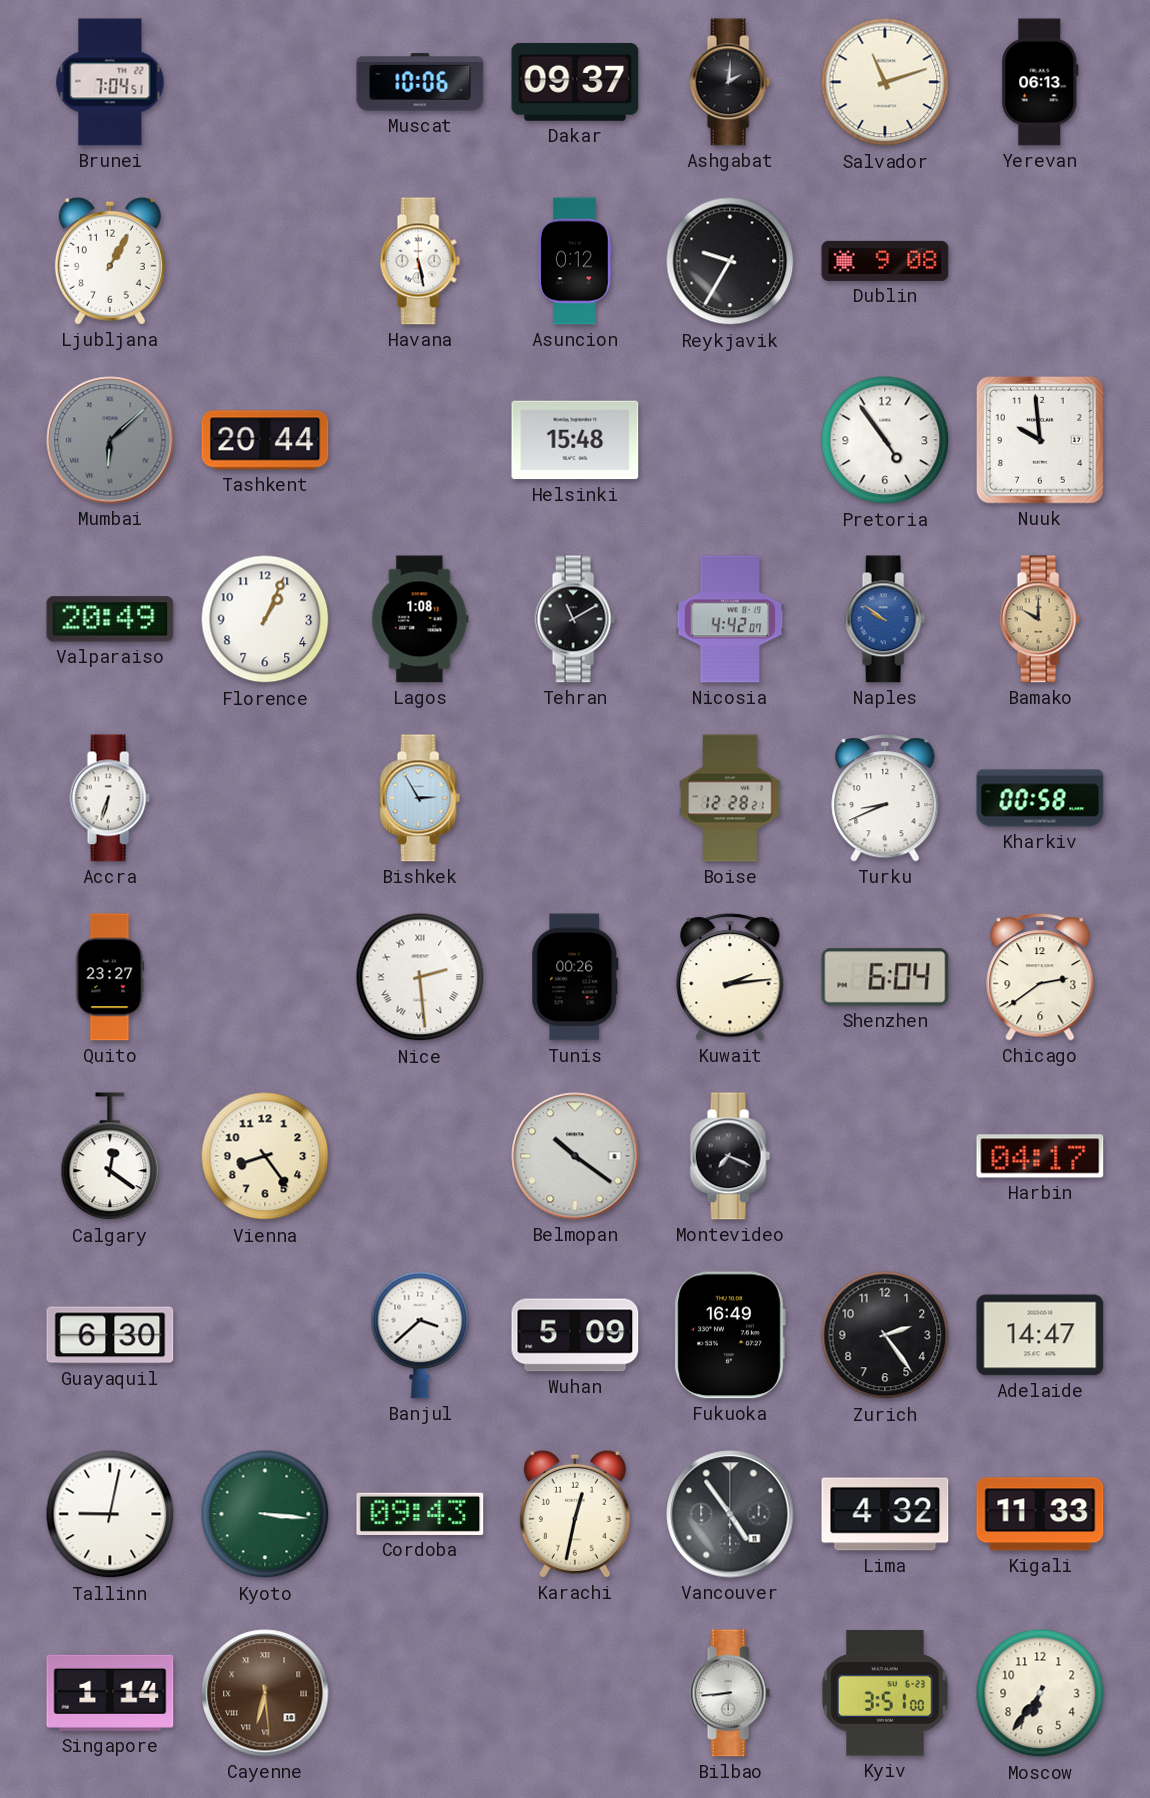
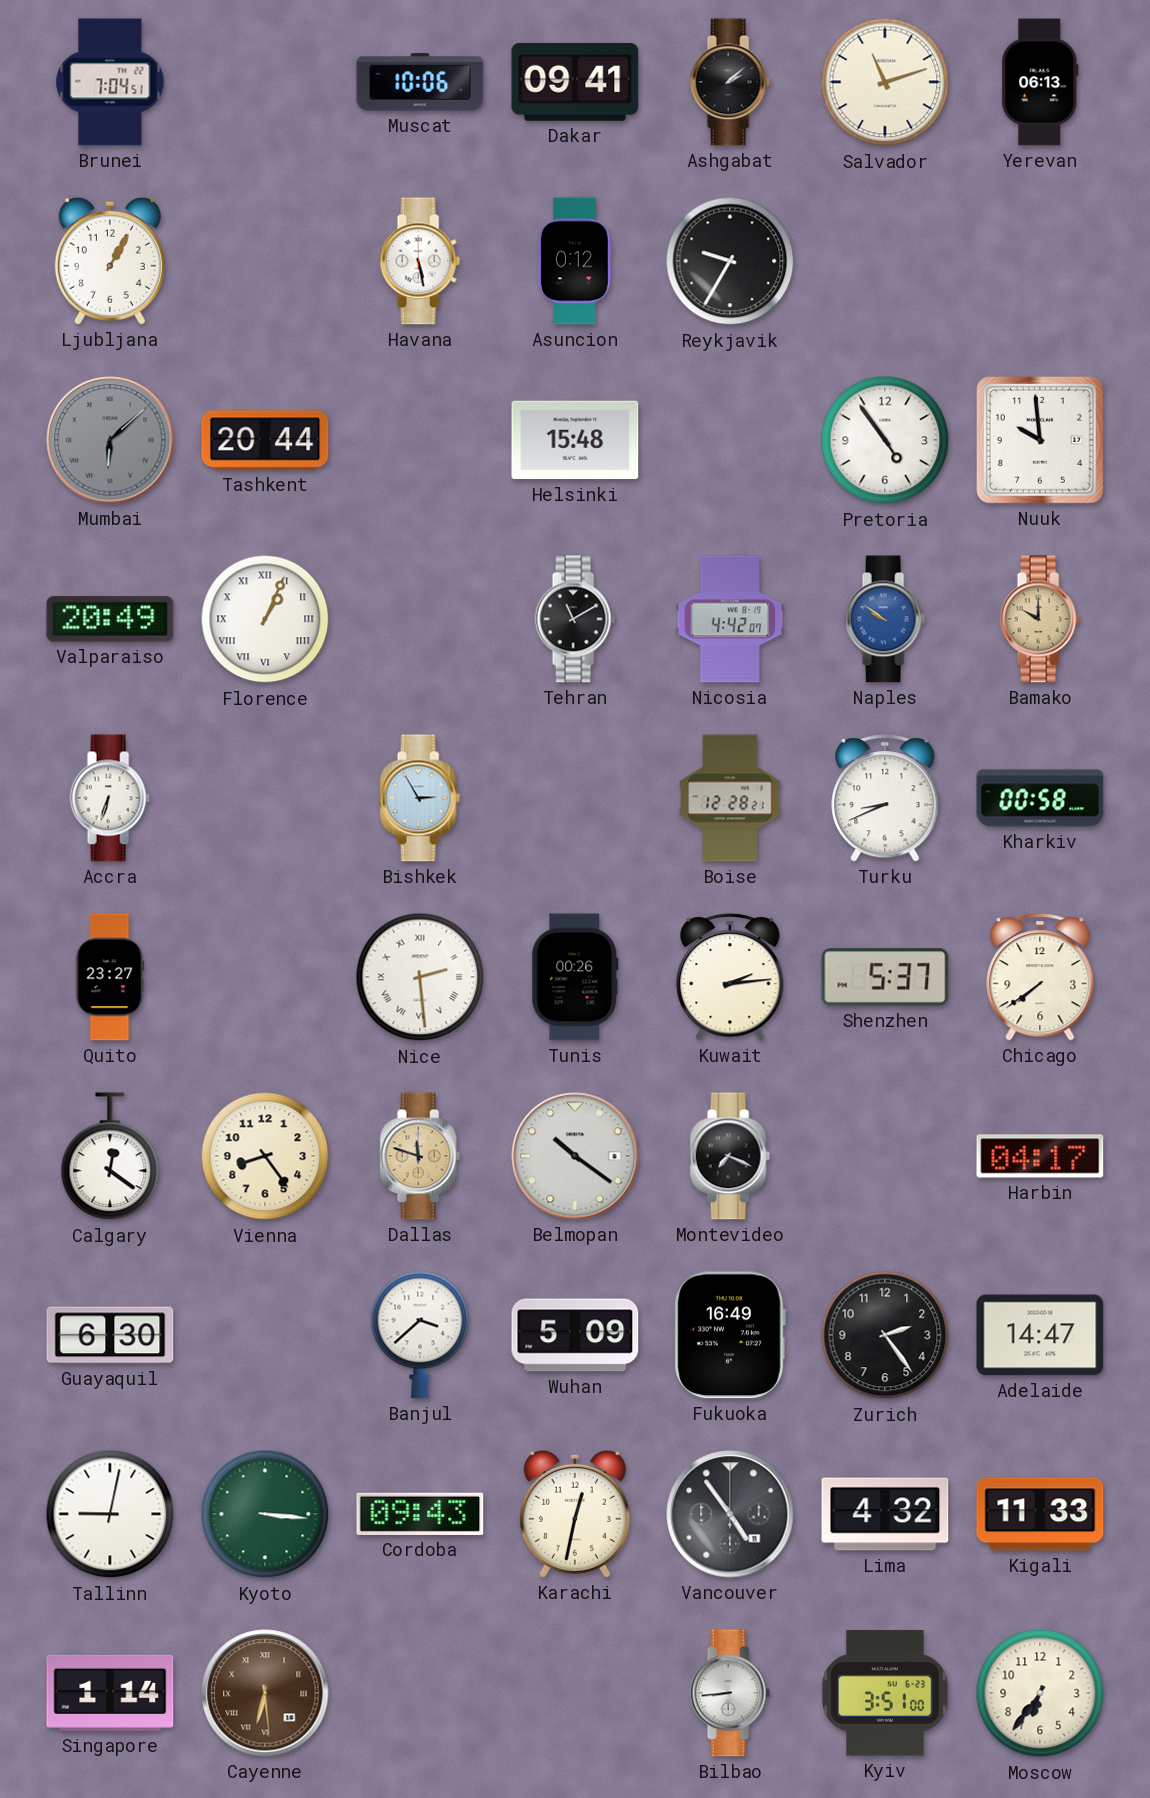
Dakar: 09:37 -> 09:41
Ashgabat: 2:01 -> 2:08
Dublin: 9:08 -> none
Florence numerals: Arabic -> Roman
Lagos: 1:08 -> none
Shenzhen: 6:04 -> 5:37
Chicago: 2:39 -> 7:39
Dallas: none -> 11:48
